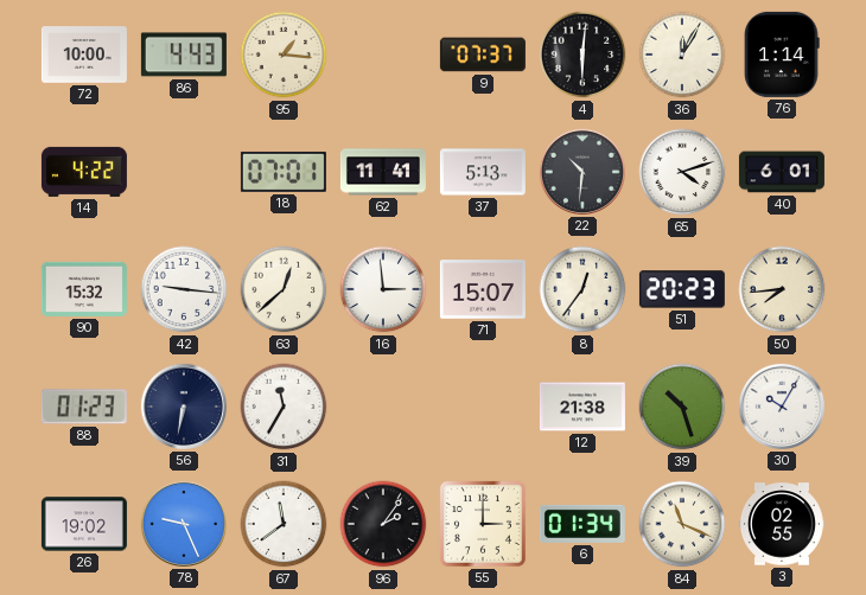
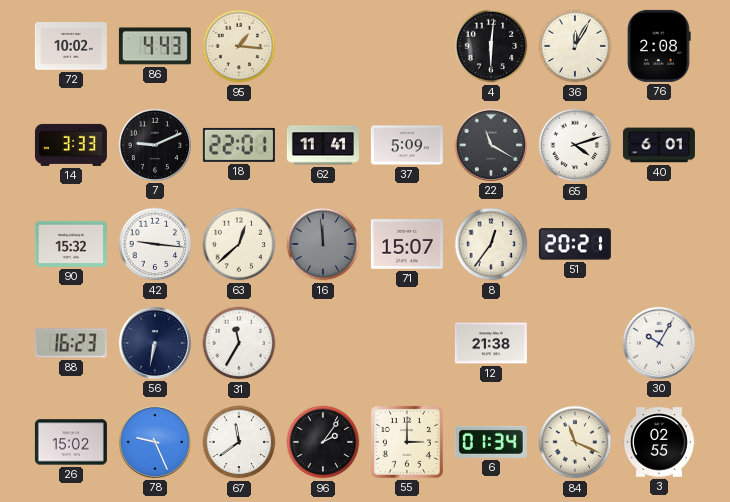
72: 10:00 -> 10:02
9: 07:37 -> none
76: 1:14 -> 2:08
14: 4:22 -> 3:33
7: none -> 9:11
18: 07:01 -> 22:01
37: 5:13 -> 5:09
22: 10:31 -> 11:20
16: 2:59 -> 11:59
16 dial: white -> grey
51: 20:23 -> 20:21
50: 7:44 -> none
88: 01:23 -> 16:23
39: 10:27 -> none
26: 19:02 -> 15:02
